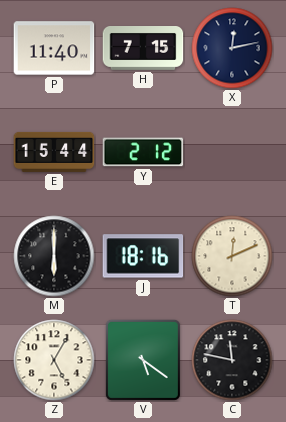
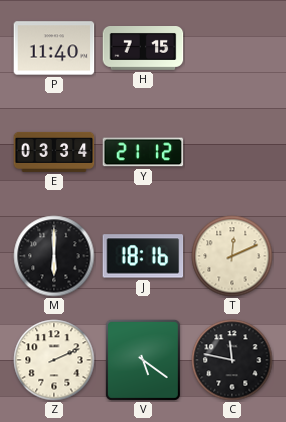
X: 12:13 -> none
E: 15:44 -> 03:34
Y: 2:12 -> 21:12
Z: 5:05 -> 2:11
